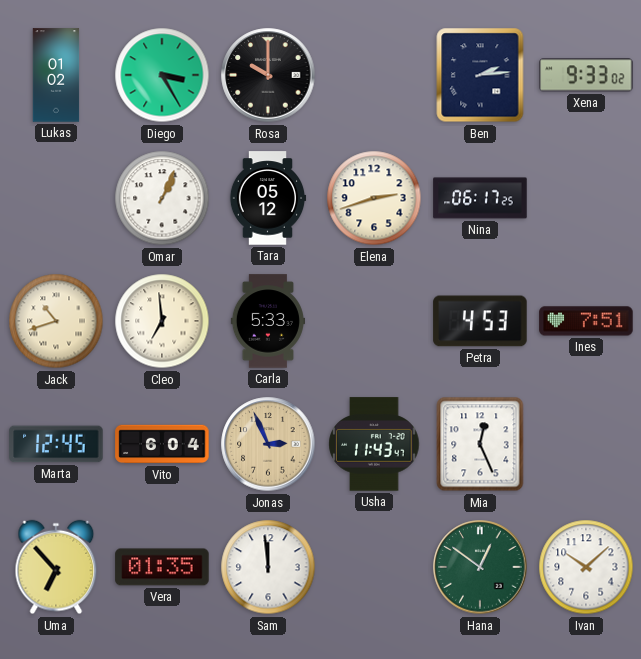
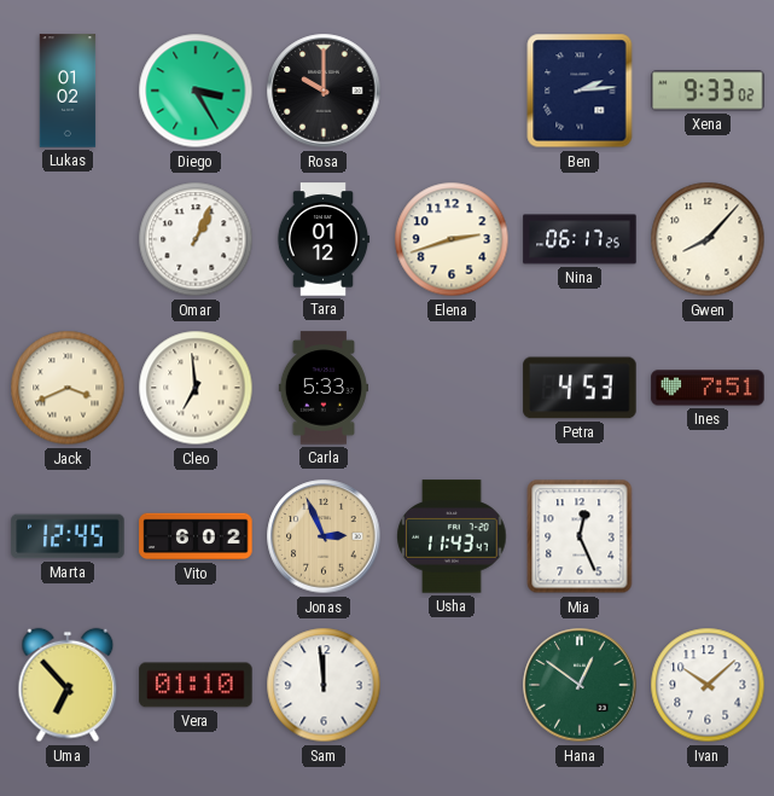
Tara: 05:12 -> 01:12
Gwen: none -> 8:07
Jack: 10:42 -> 3:41
Vito: 6:04 -> 6:02
Vera: 01:35 -> 01:10
